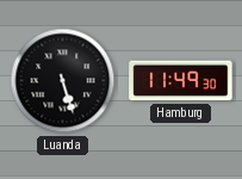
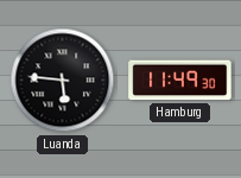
Luanda: 5:27 -> 5:46
